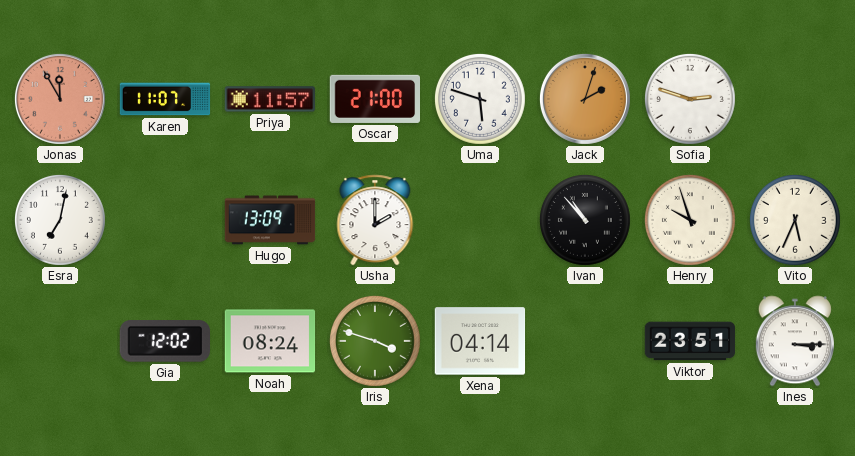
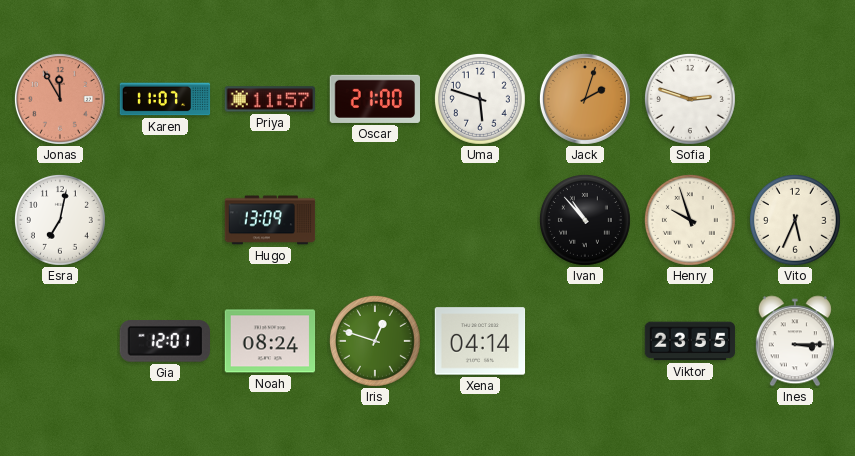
Usha: 2:00 -> none
Gia: 12:02 -> 12:01
Iris: 3:48 -> 12:48
Viktor: 23:51 -> 23:55
